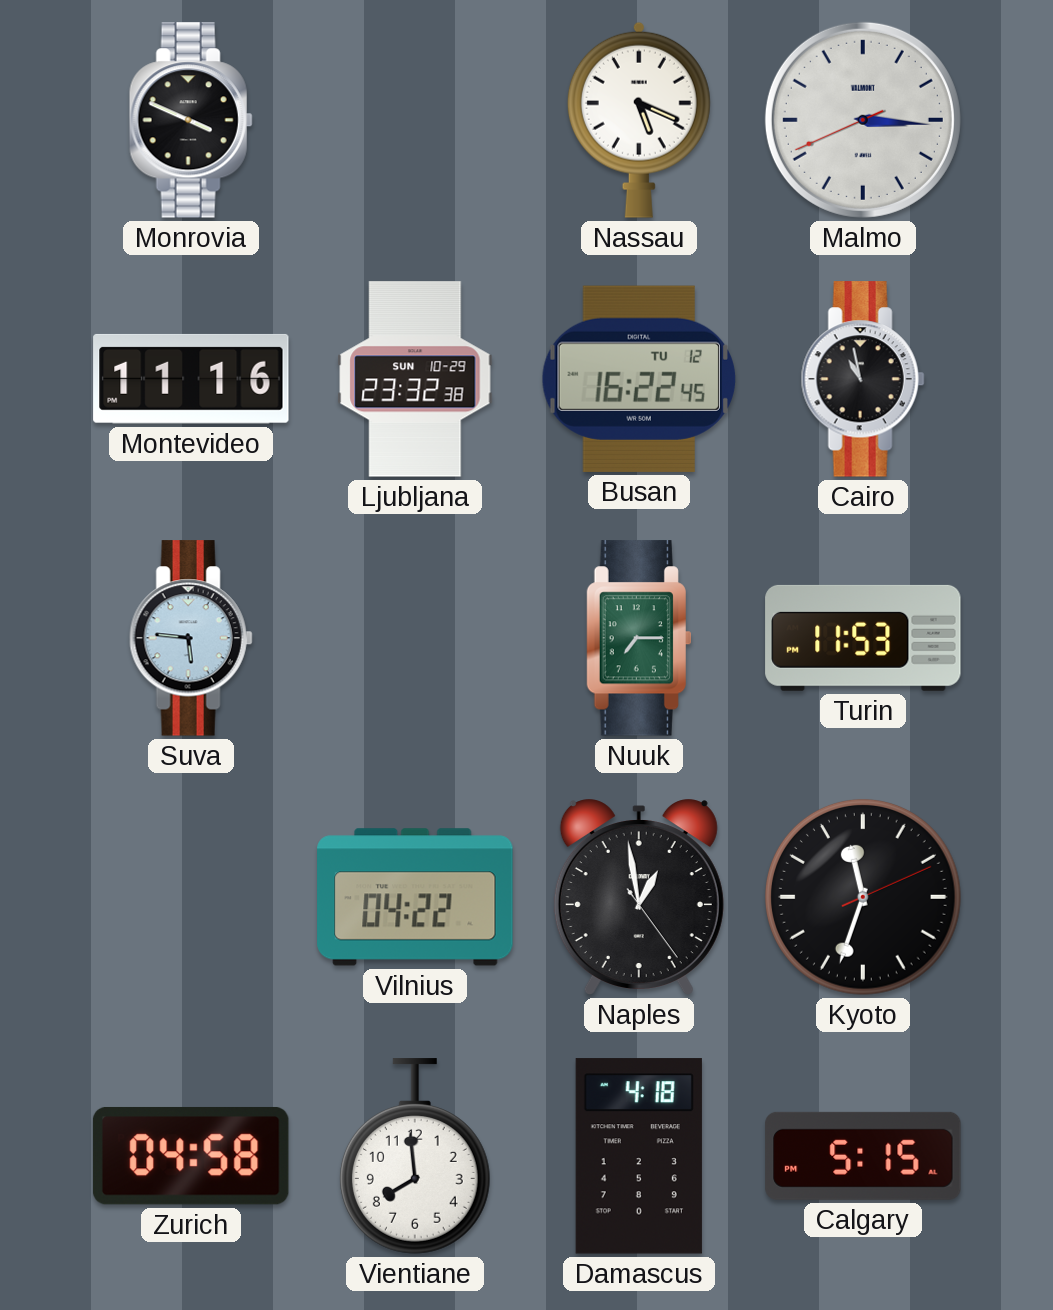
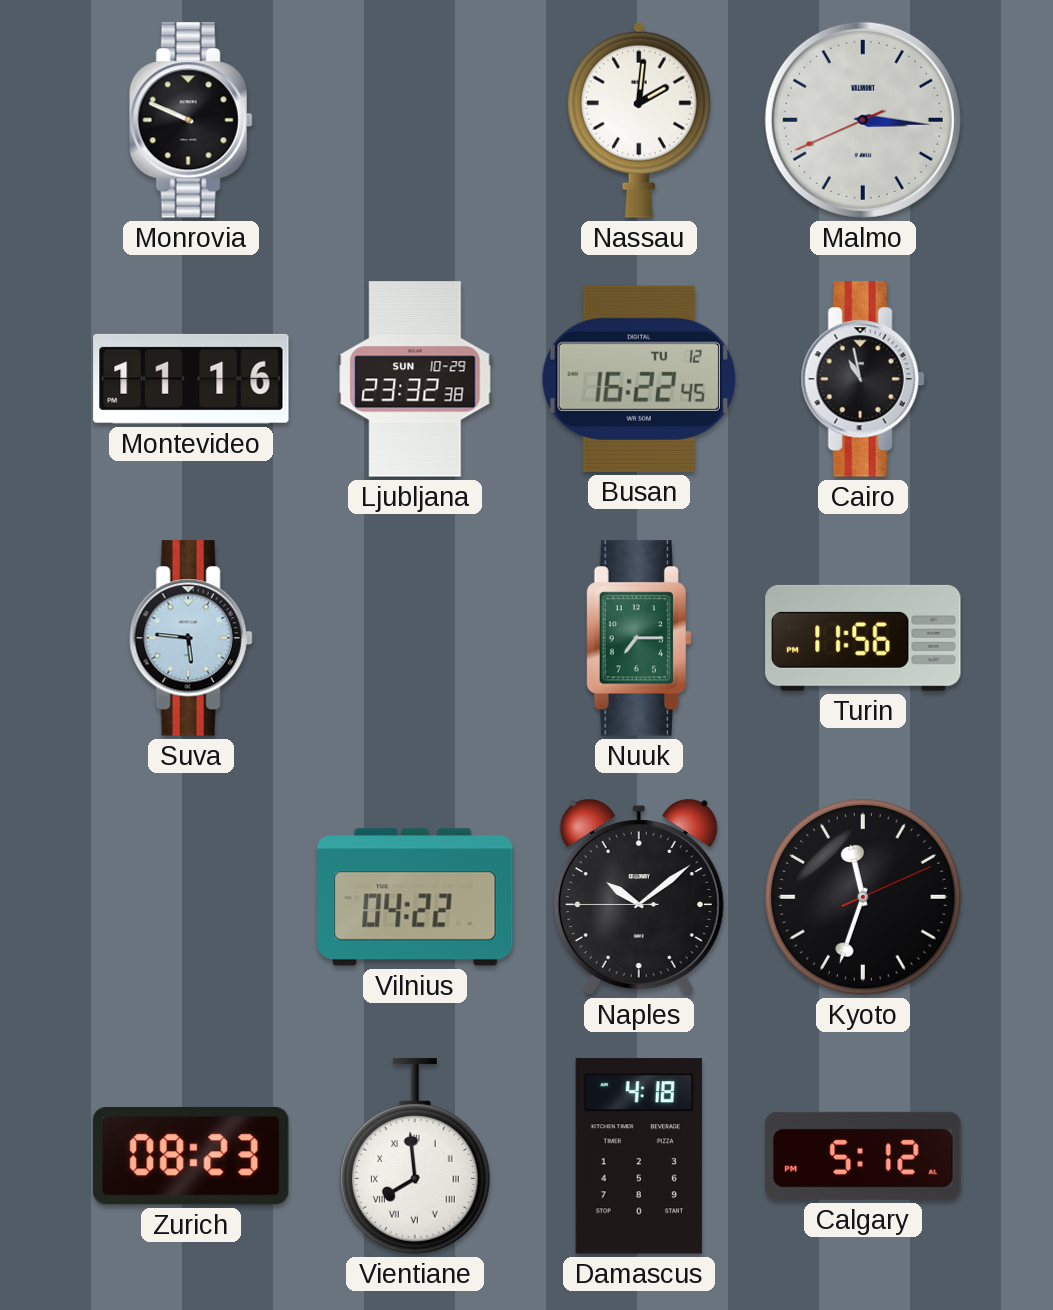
Monrovia: 3:49 -> 9:49
Nassau: 5:19 -> 2:01
Turin: 11:53 -> 11:56
Naples: 12:58 -> 10:08
Zurich: 04:58 -> 08:23
Vientiane numerals: Arabic -> Roman
Calgary: 5:15 -> 5:12
